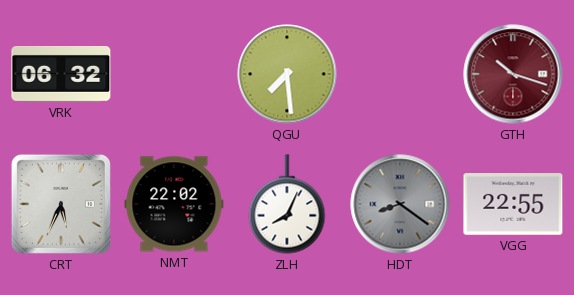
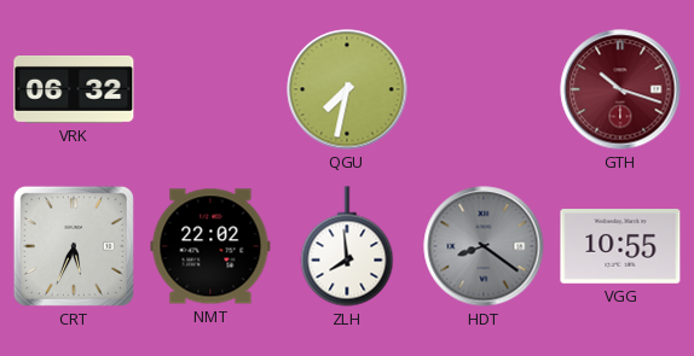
QGU: 7:29 -> 7:32
ZLH: 8:04 -> 7:59
VGG: 22:55 -> 10:55
